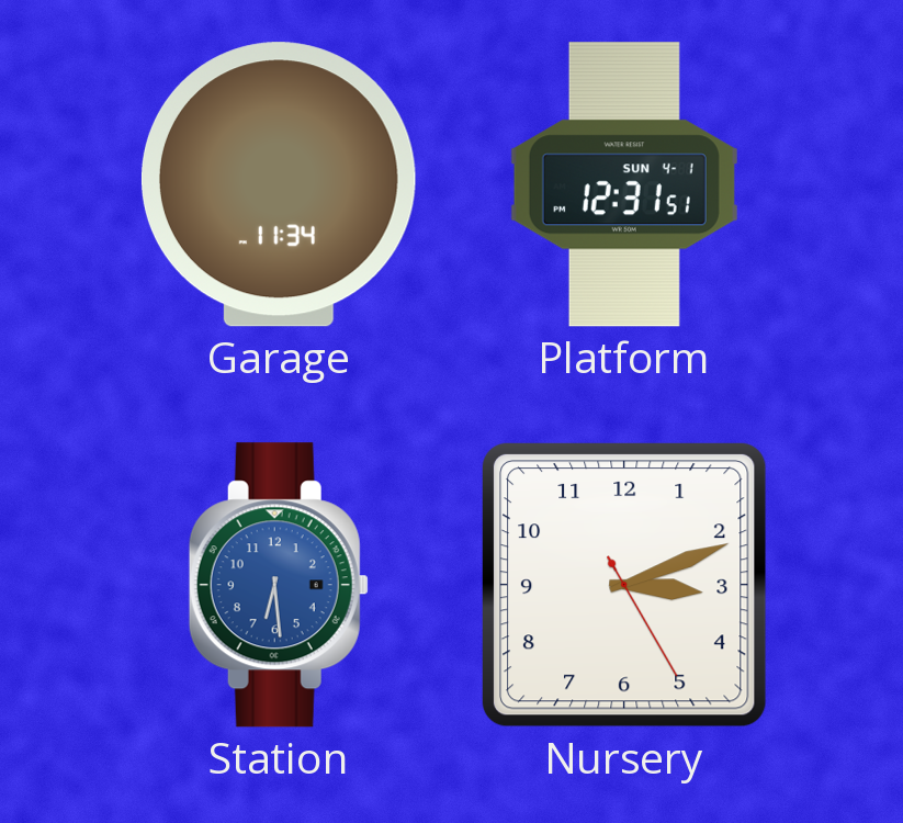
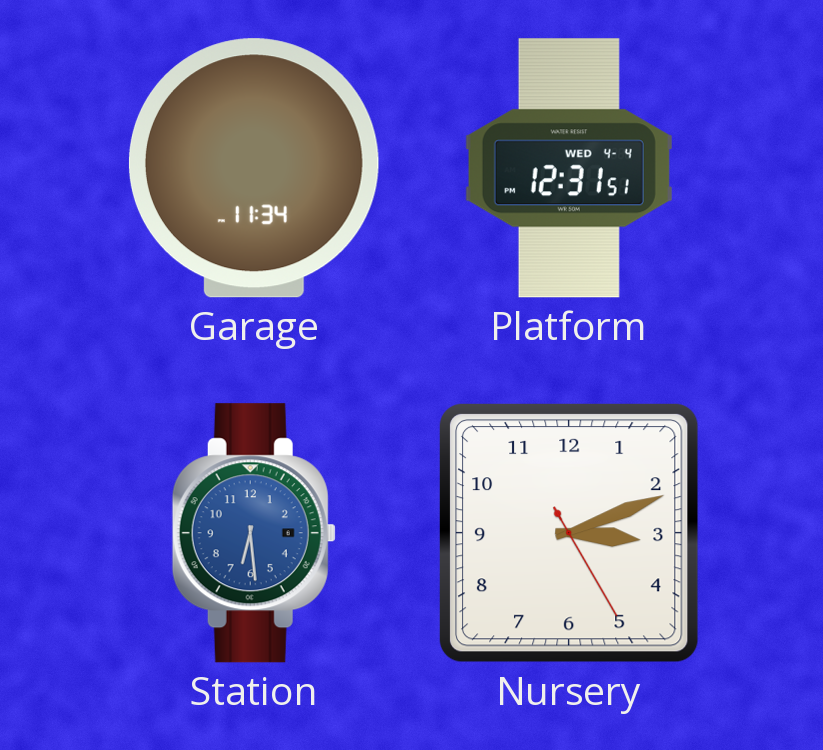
Platform date: SUN 4-1 -> WED 4-4
